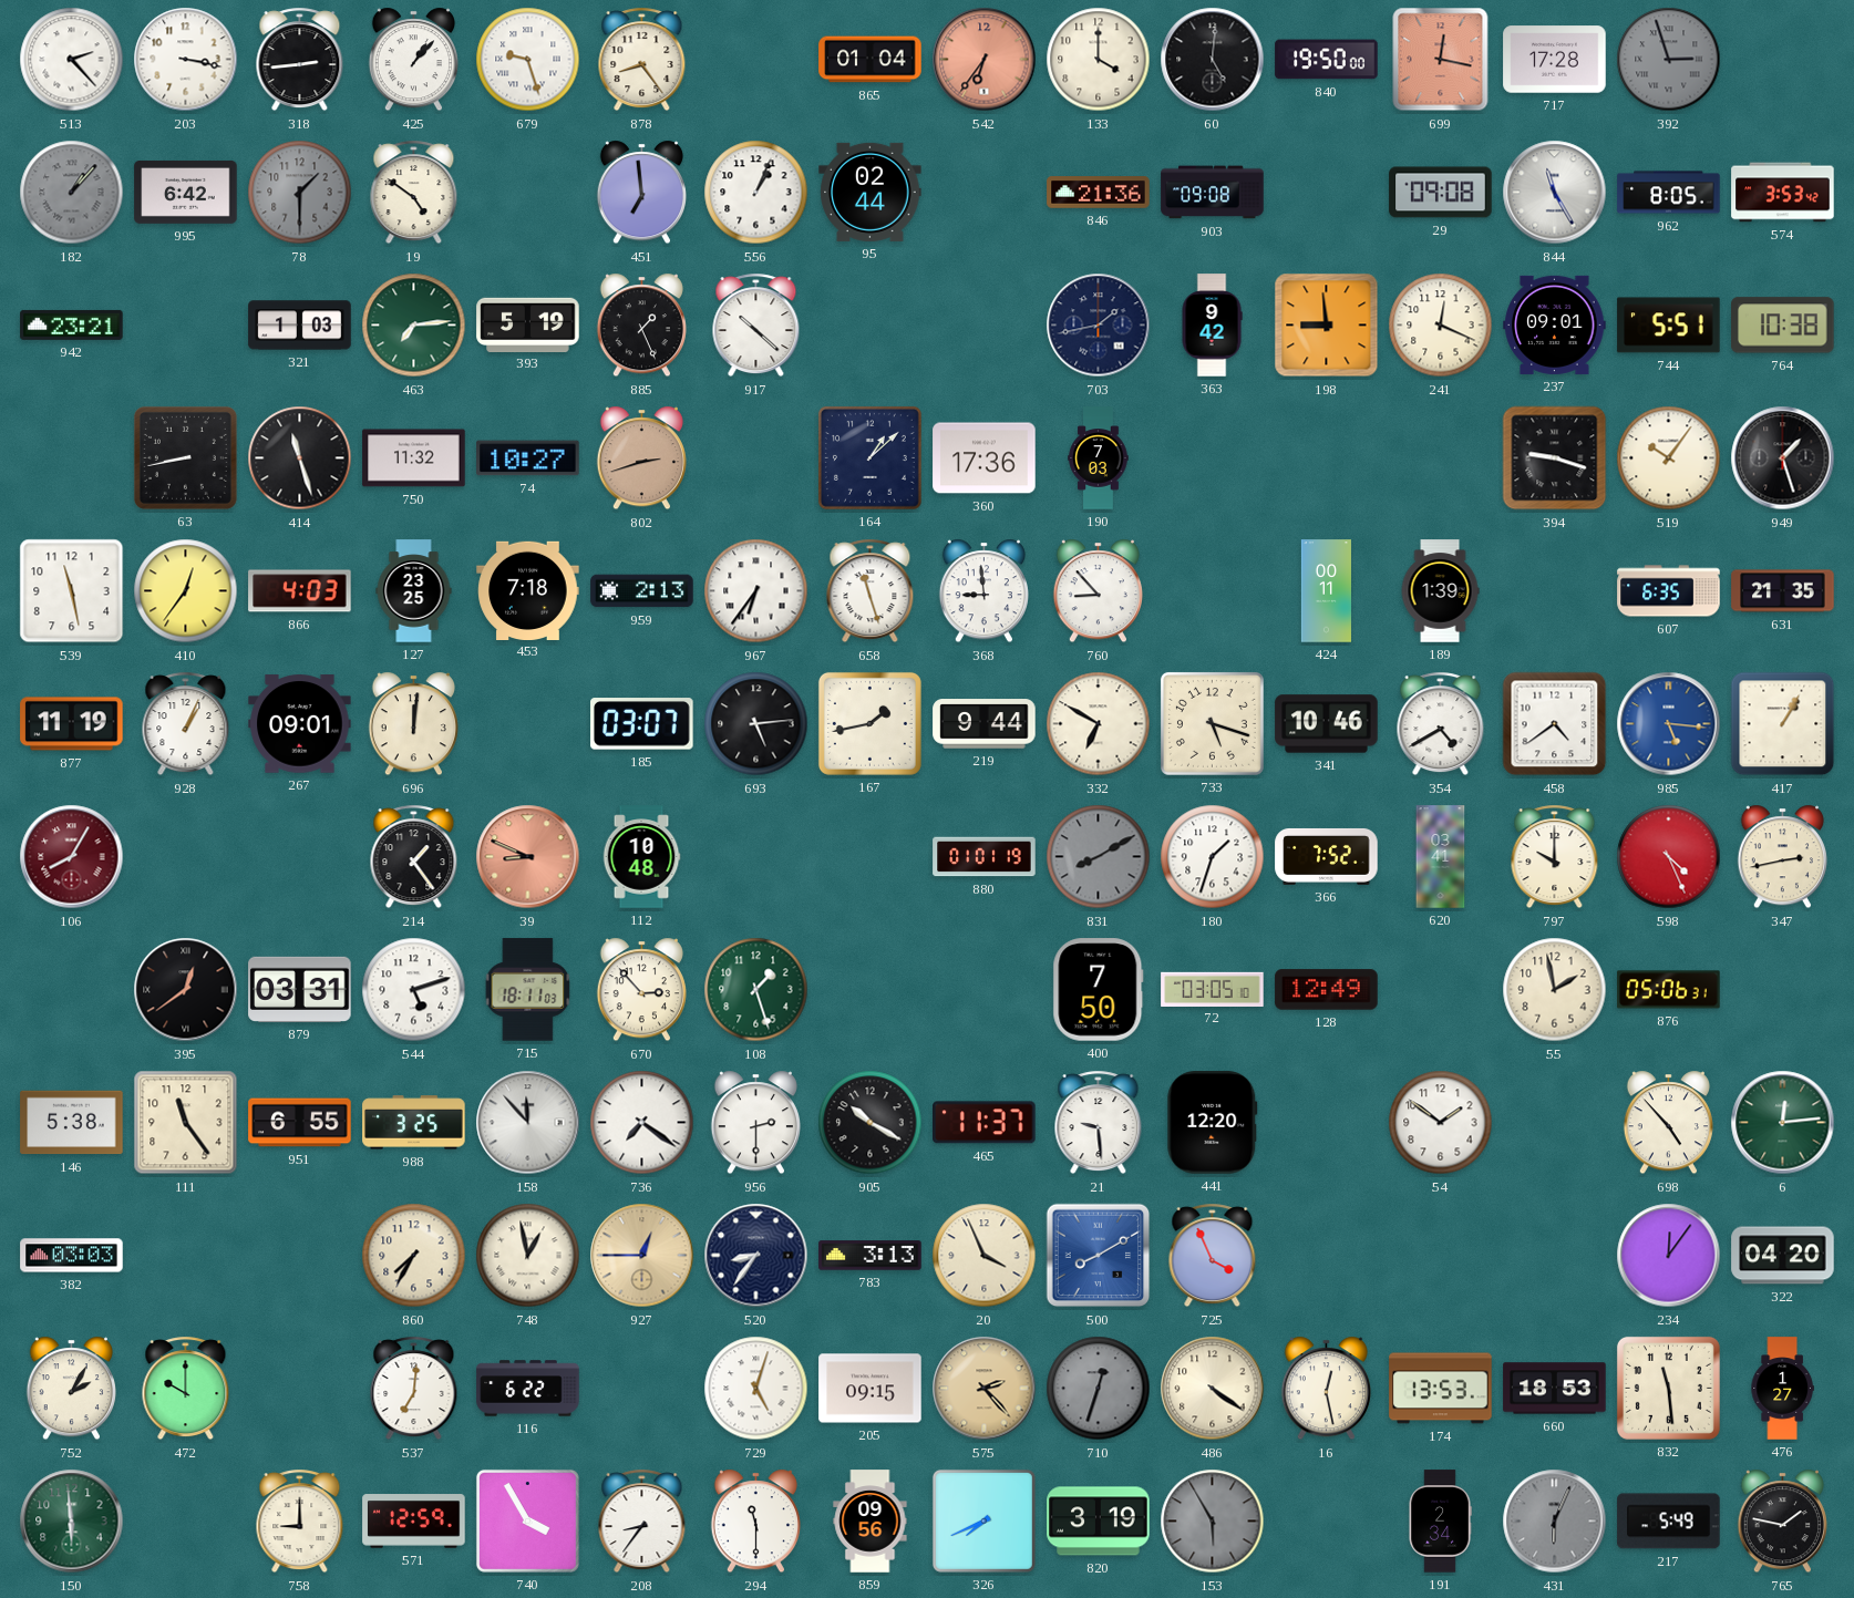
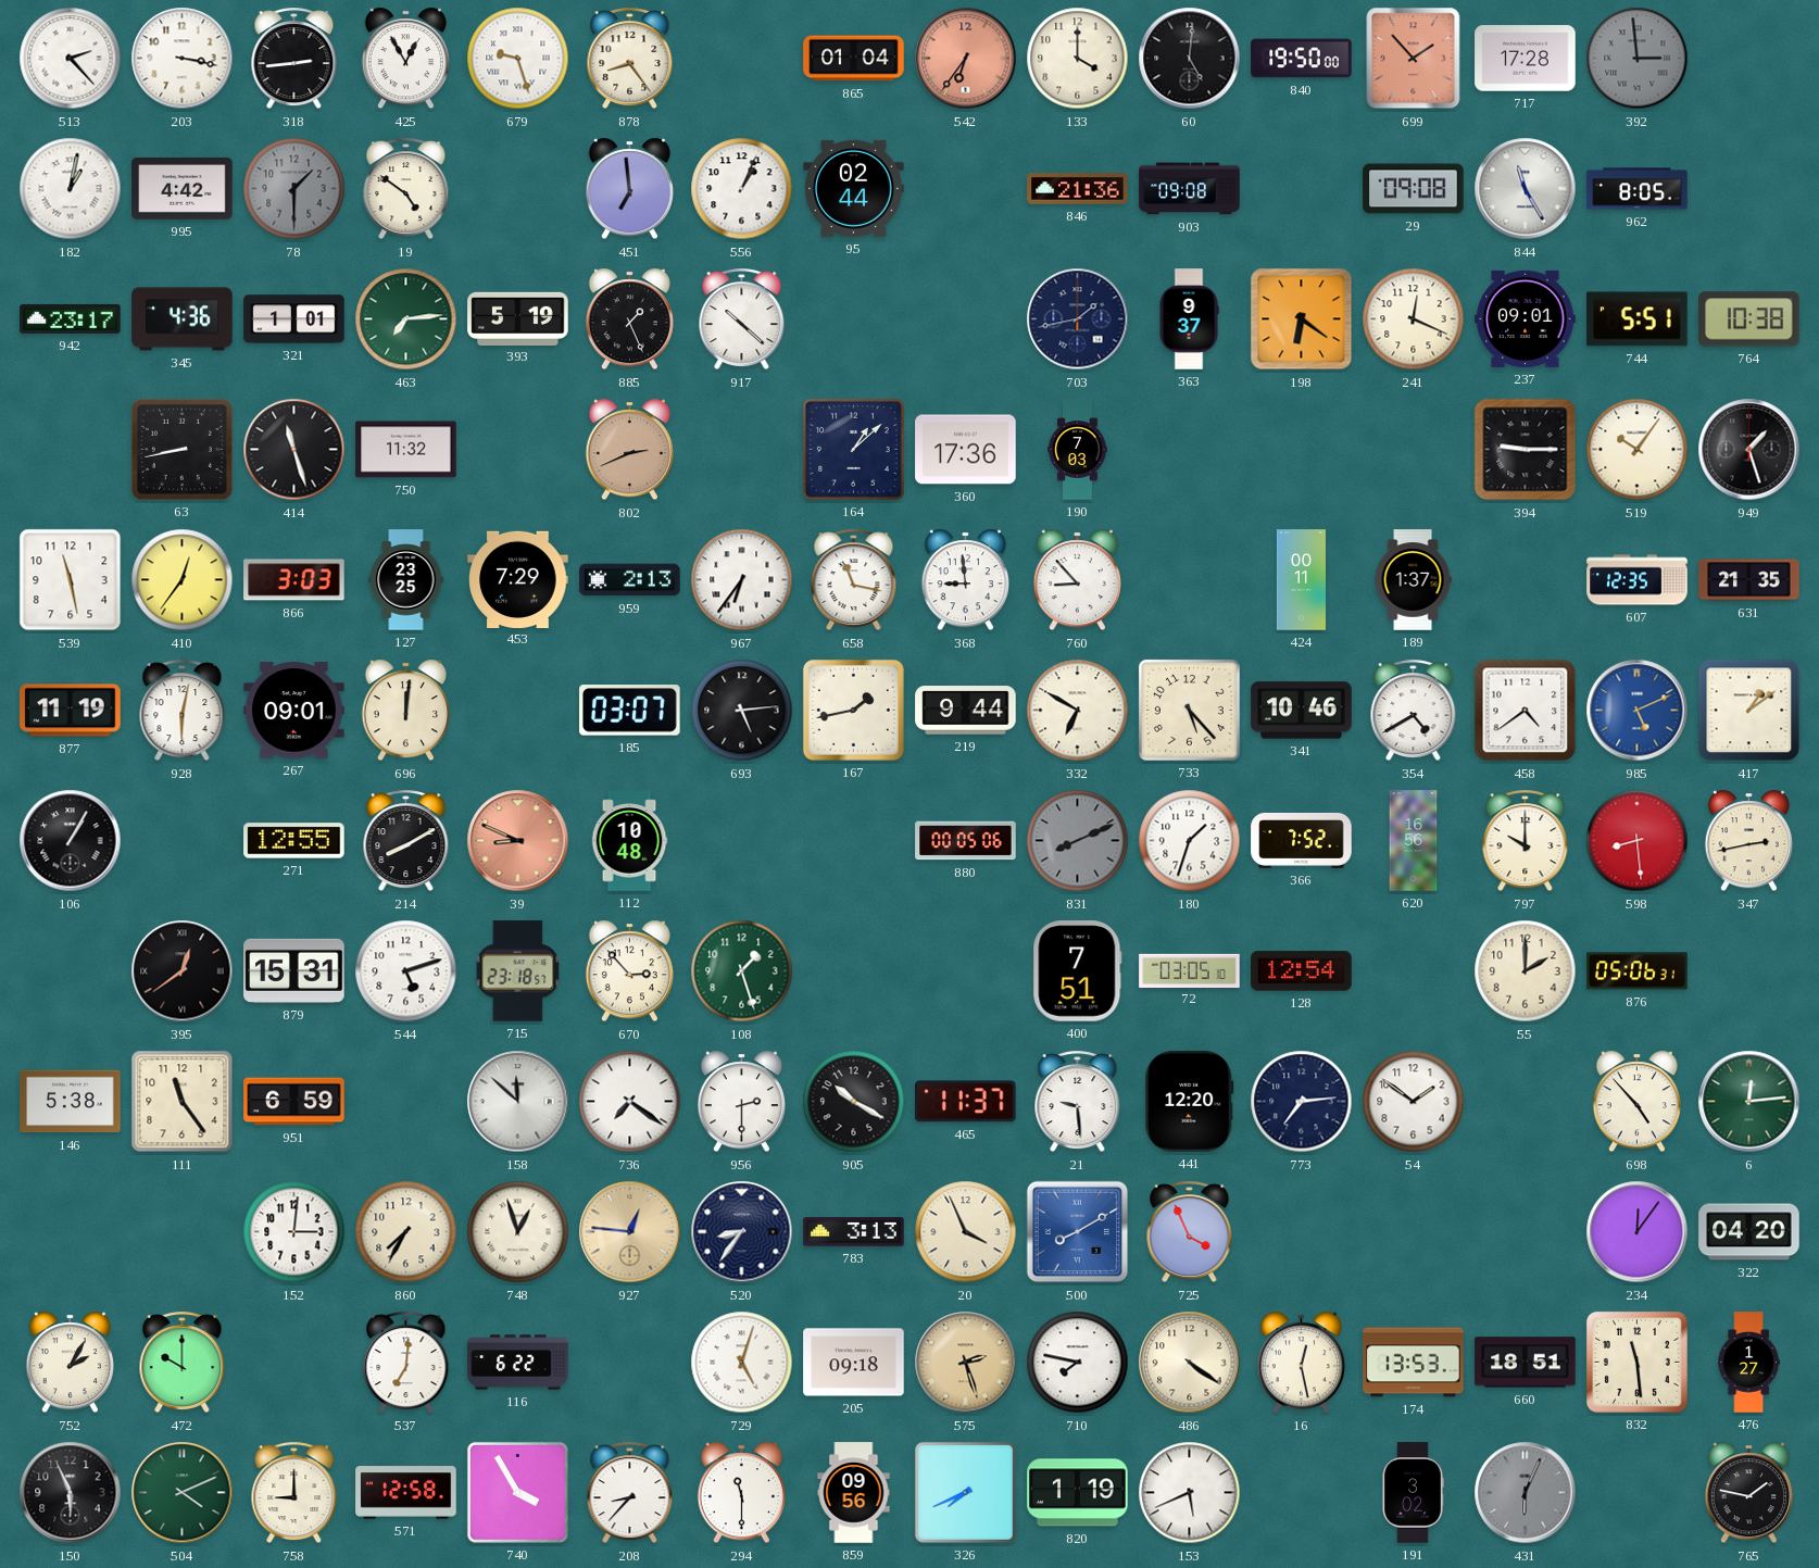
425: 1:07 -> 12:55
699: 12:17 -> 1:53
392: 2:57 -> 2:59
182: 1:07 -> 1:02
182 dial: grey -> white
995: 6:42 -> 4:42
574: 3:53 -> none
942: 23:21 -> 23:17
345: none -> 4:36
321: 1:03 -> 1:01
363: 9:42 -> 9:37
198: 8:59 -> 6:21
74: 10:27 -> none
802: 2:42 -> 2:41
394: 9:18 -> 9:15
866: 4:03 -> 3:03
453: 7:18 -> 7:29
658: 11:27 -> 11:17
189: 1:39 -> 1:37
607: 6:35 -> 12:35
928: 1:04 -> 6:02
733: 5:18 -> 5:23
985: 5:16 -> 5:11
417: 1:05 -> 1:09
106: 8:05 -> 1:05
106 dial: burgundy -> black
271: none -> 12:55
214: 1:24 -> 8:10
880: 01:01 -> 00:05
831: 8:10 -> 8:11
620: 03:41 -> 16:56
598: 4:26 -> 8:29
879: 03:31 -> 15:31
715: 18:11 -> 23:18
400: 7:50 -> 7:51
128: 12:49 -> 12:54
55: 1:58 -> 2:00
951: 6:55 -> 6:59
988: 3:25 -> none
158: 11:53 -> 11:52
773: none -> 7:14
382: 03:03 -> none
152: none -> 3:01
748: 12:58 -> 12:57
927: 12:45 -> 12:46
205: 09:15 -> 09:18
575: 2:23 -> 2:27
710: 12:33 -> 7:47
710 dial: grey -> white
660: 18:53 -> 18:51
150: 5:59 -> 5:56
150 dial: green -> black
504: none -> 4:11
571: 12:59 -> 12:58
208: 8:36 -> 8:37
820: 3:19 -> 1:19
153: 5:55 -> 5:41
153 dial: grey -> white
191: 2:34 -> 3:02
217: 5:49 -> none
